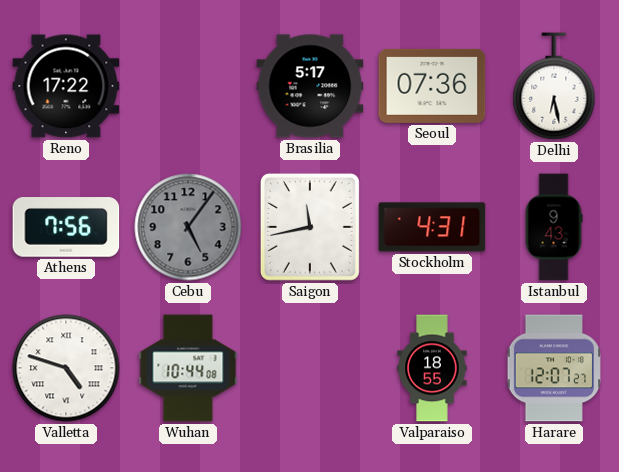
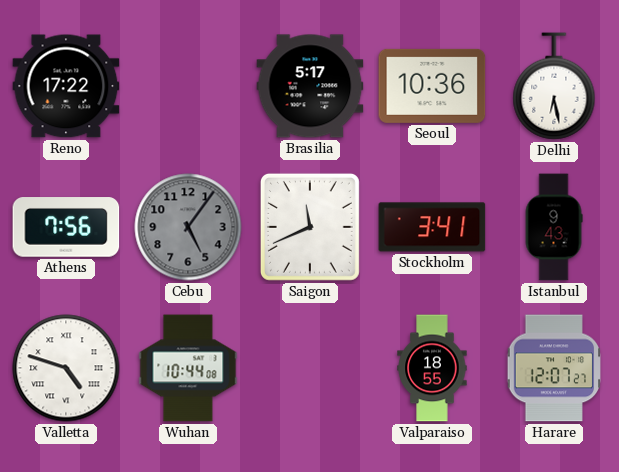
Seoul: 07:36 -> 10:36
Saigon: 11:43 -> 11:41
Stockholm: 4:31 -> 3:41
